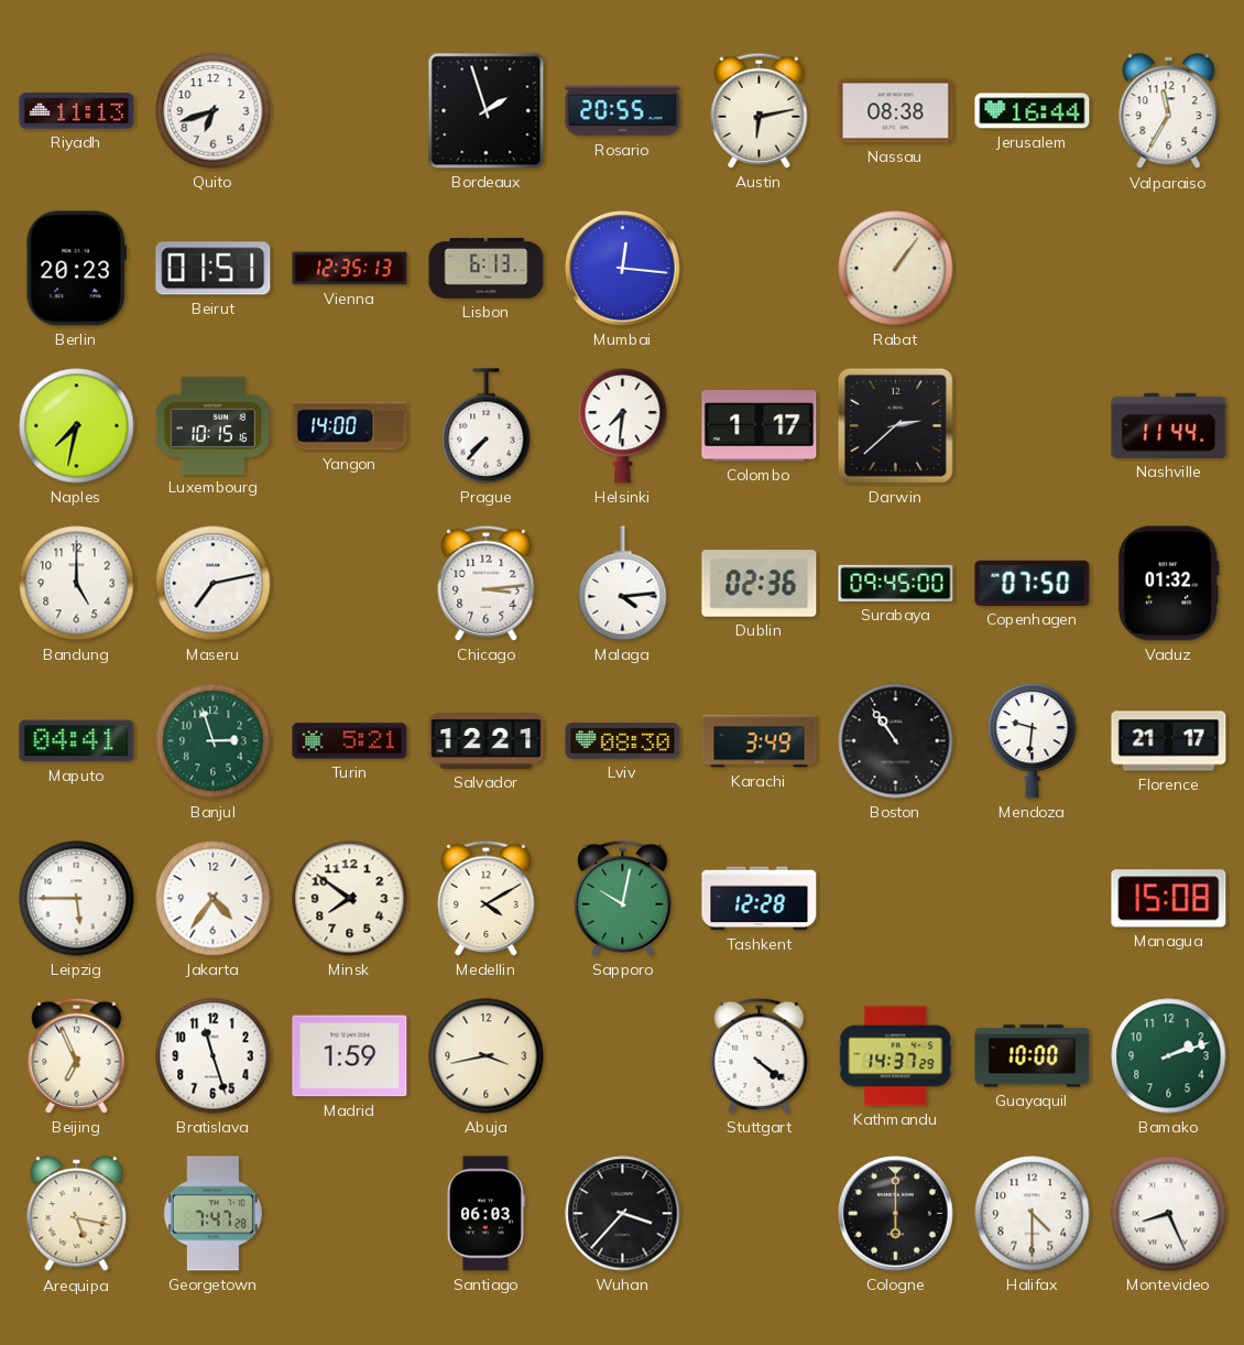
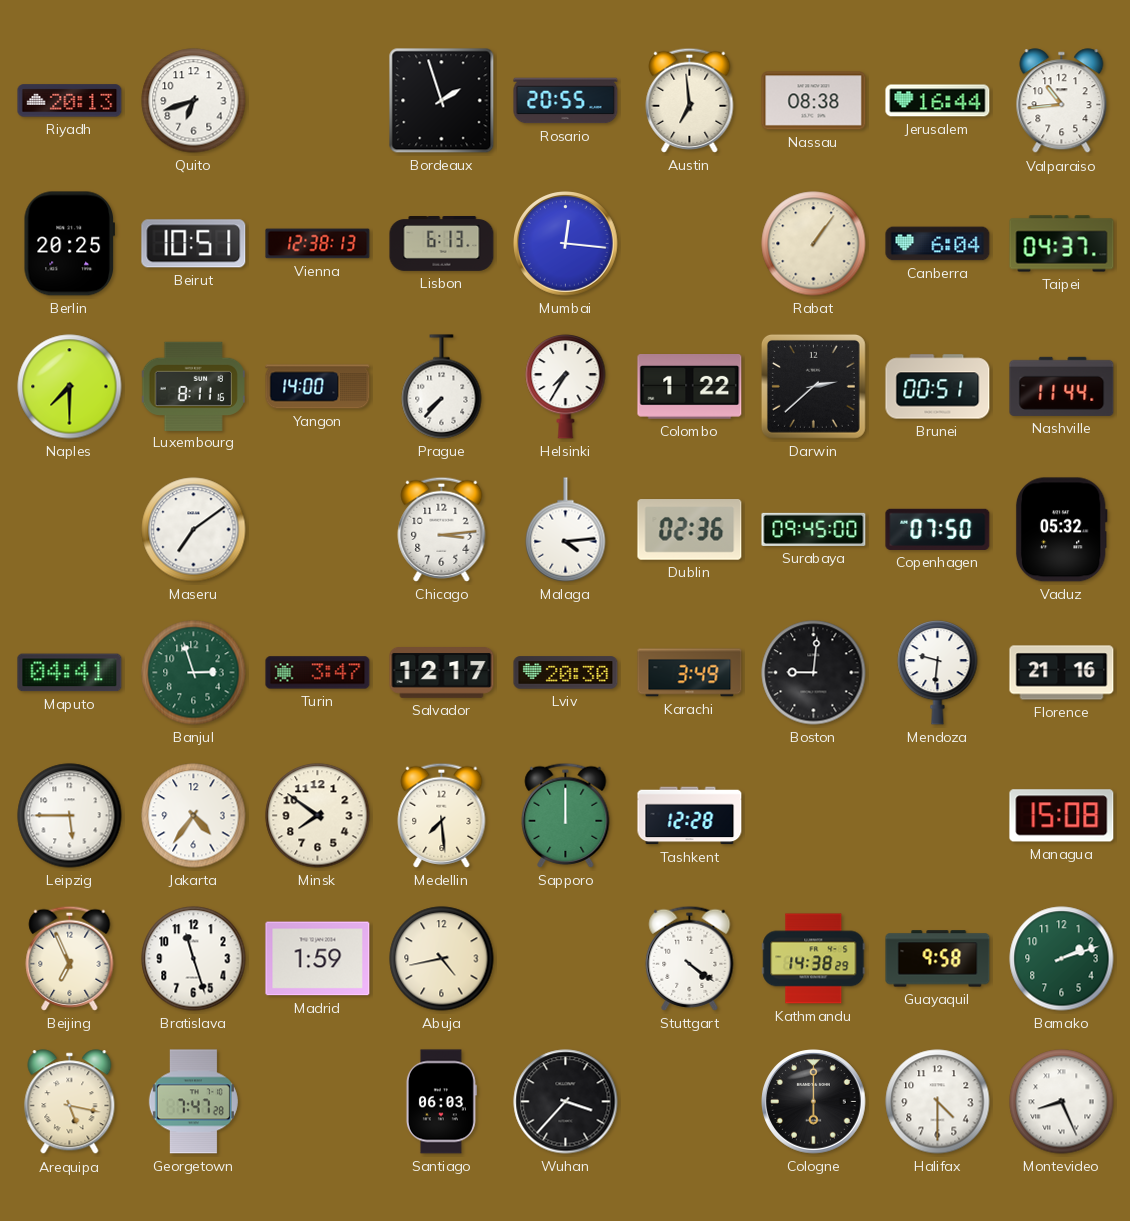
Riyadh: 11:13 -> 20:13
Austin: 6:13 -> 6:59
Valparaiso: 11:35 -> 10:44
Berlin: 20:23 -> 20:25
Beirut: 01:51 -> 10:51
Vienna: 12:35 -> 12:38
Canberra: none -> 6:04
Taipei: none -> 04:37
Naples: 7:32 -> 7:30
Luxembourg: 10:15 -> 8:11
Helsinki: 7:31 -> 7:35
Colombo: 1:17 -> 1:22
Brunei: none -> 00:51
Bandung: 5:00 -> none
Maseru: 7:13 -> 7:09
Vaduz: 01:32 -> 05:32
Turin: 5:21 -> 3:47
Salvador: 12:21 -> 12:17
Lviv: 08:30 -> 20:30
Boston: 10:54 -> 9:01
Florence: 21:17 -> 21:16
Medellin: 4:10 -> 7:29
Sapporo: 10:02 -> 12:00
Abuja: 3:43 -> 4:43
Kathmandu: 14:37 -> 14:38
Guayaquil: 10:00 -> 9:58
